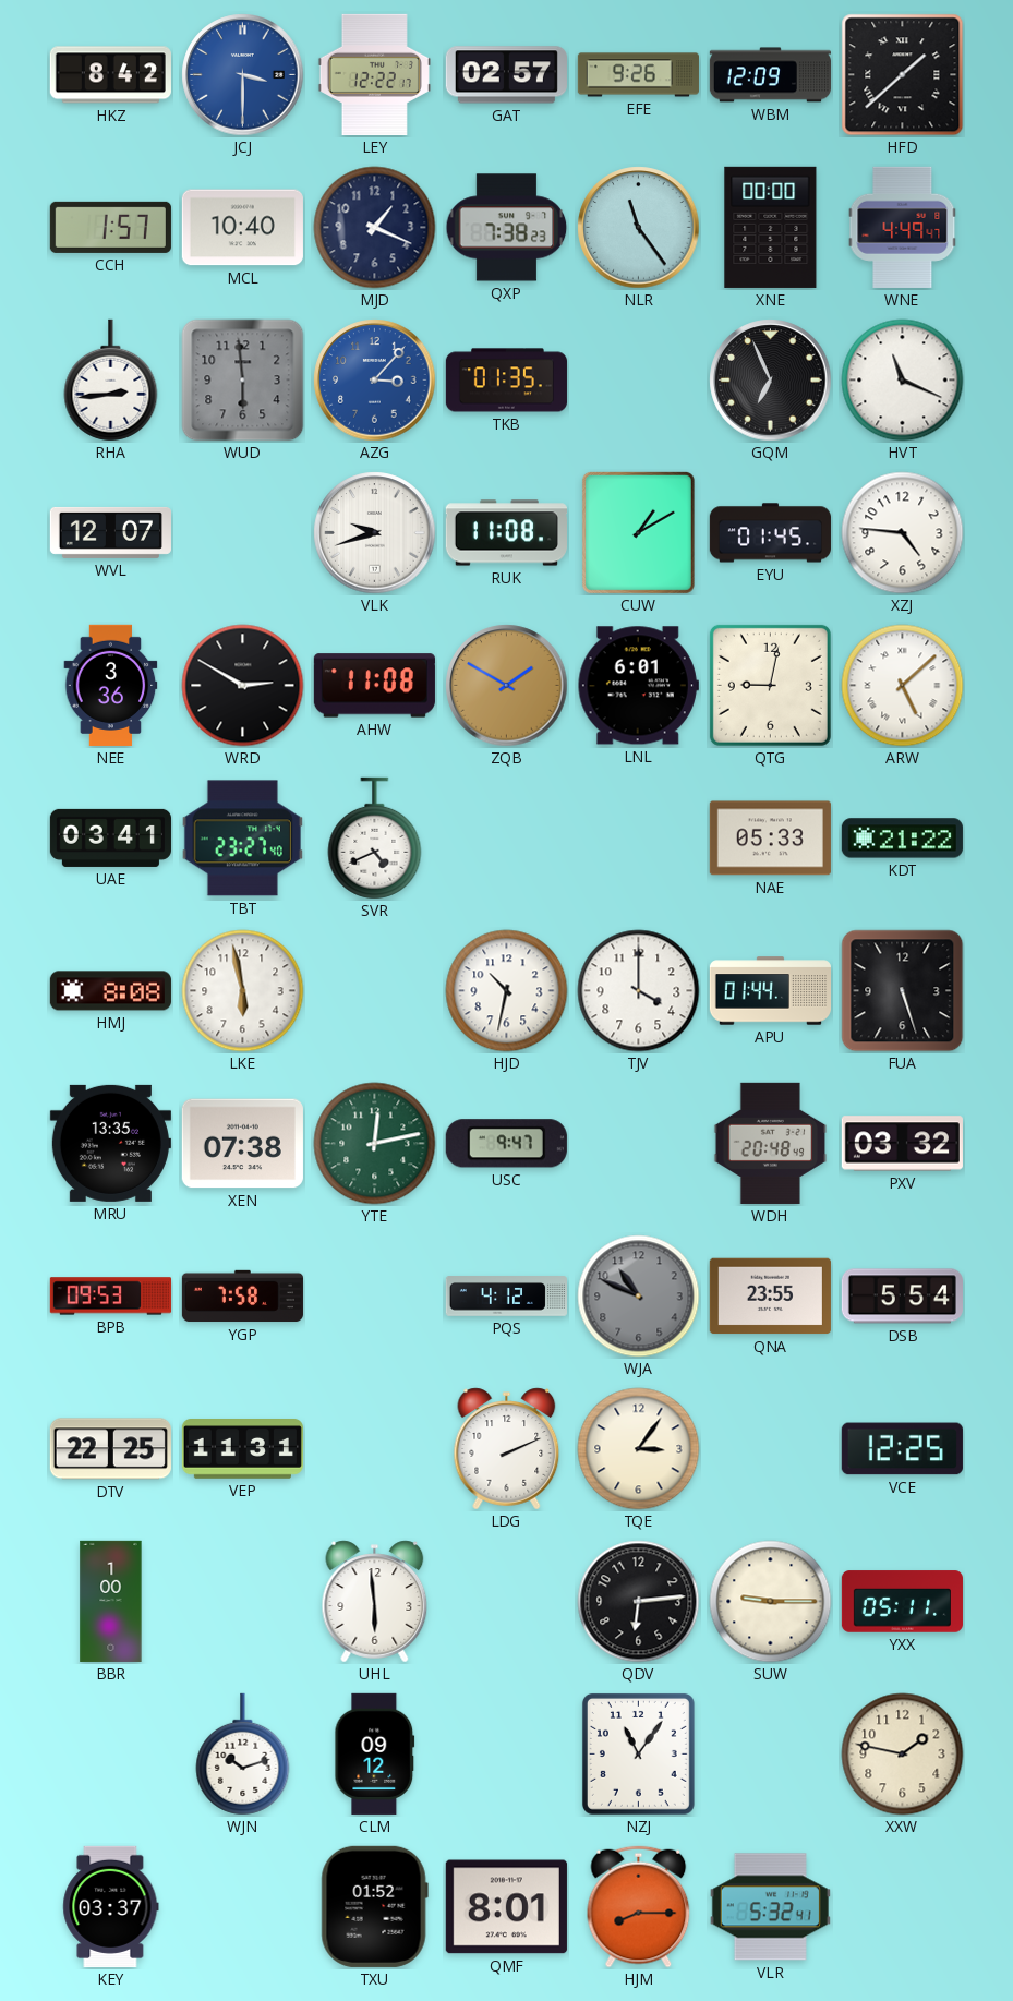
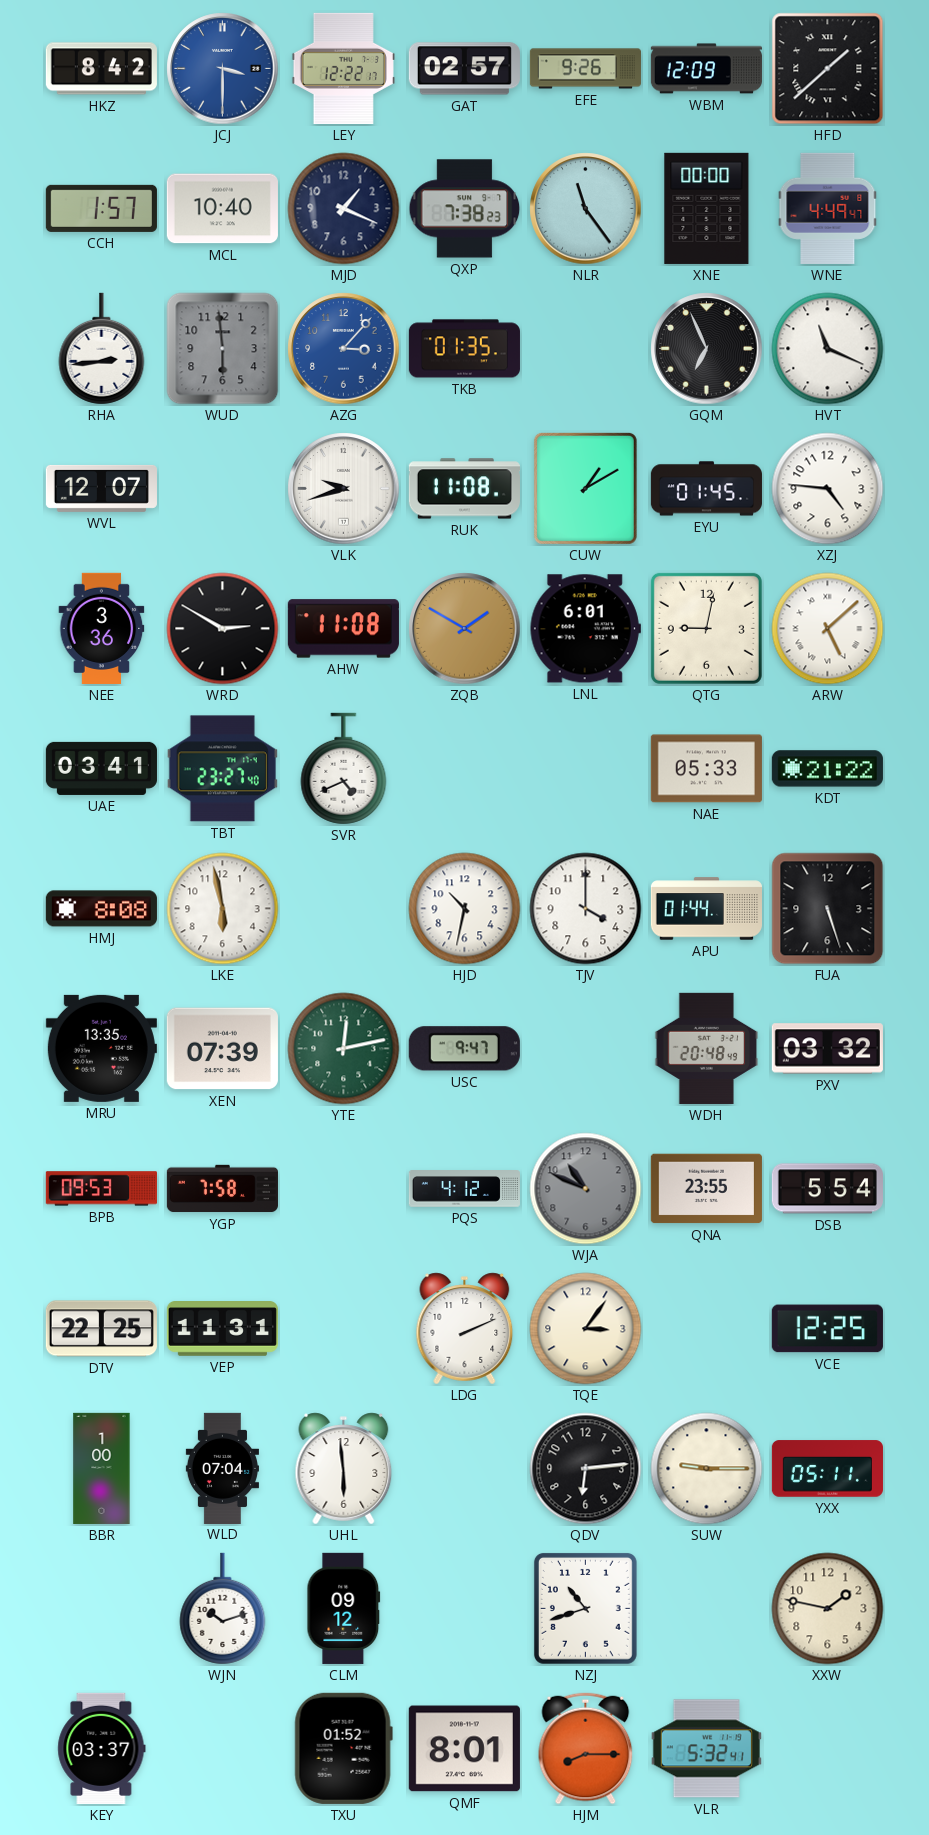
XEN: 07:38 -> 07:39
WLD: none -> 07:04
NZJ: 11:06 -> 10:42
